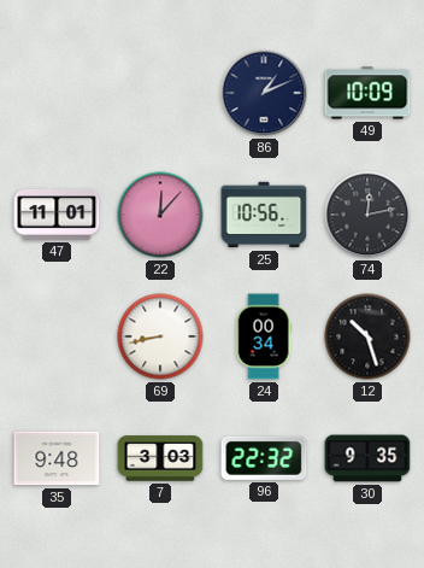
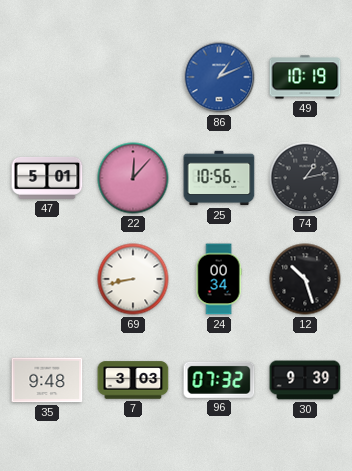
86 dial: navy -> blue
49: 10:09 -> 10:19
47: 11:01 -> 5:01
74: 12:13 -> 1:13
96: 22:32 -> 07:32
30: 9:35 -> 9:39
